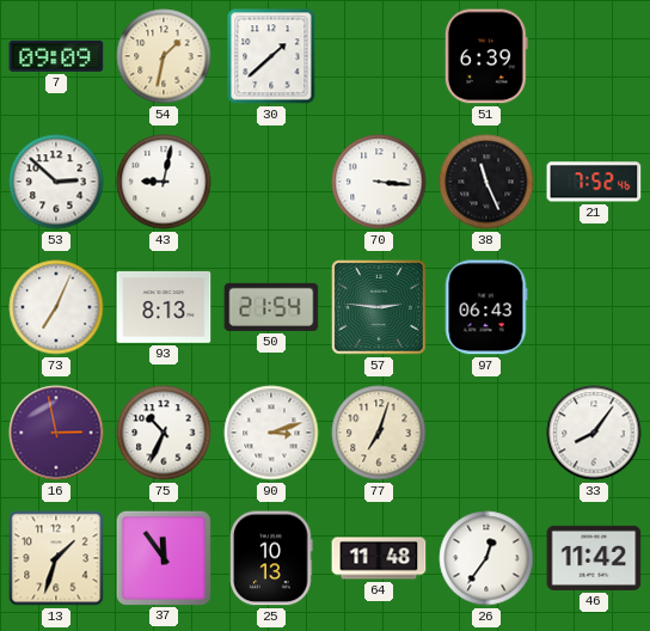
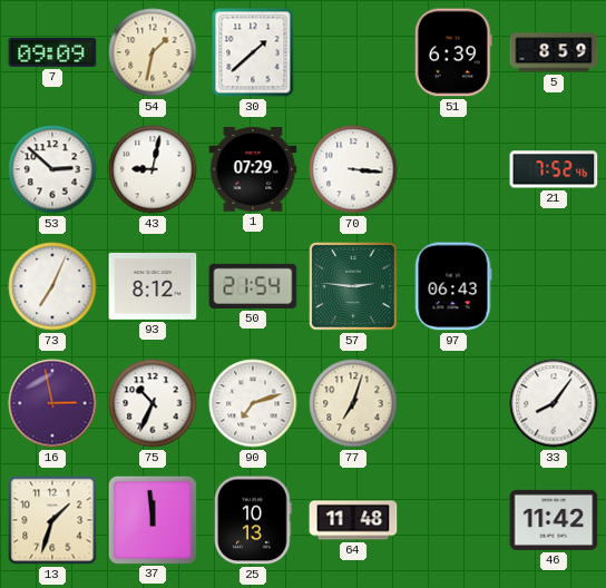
5: none -> 8:59
1: none -> 07:29
38: 11:26 -> none
93: 8:13 -> 8:12
90: 3:12 -> 7:12
37: 11:54 -> 11:59
26: 12:36 -> none
